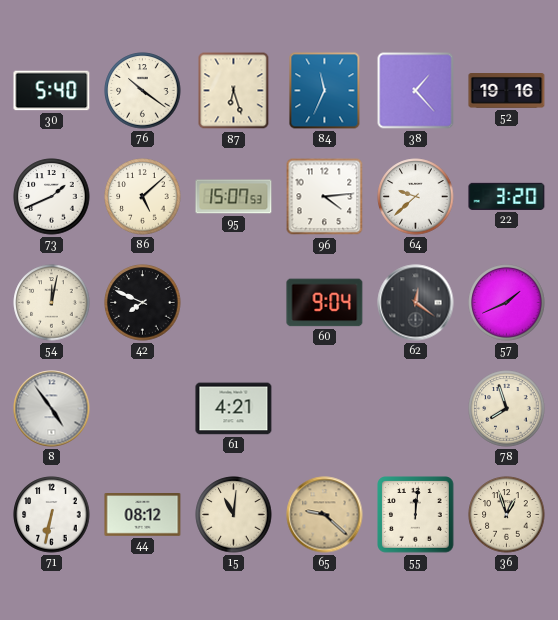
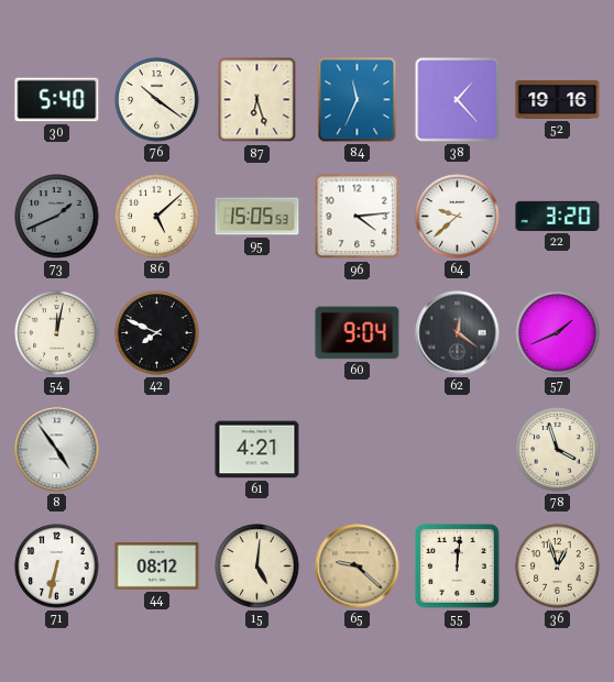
73 dial: white -> grey
95: 15:07 -> 15:05
78: 7:57 -> 3:57
15: 11:01 -> 5:01
